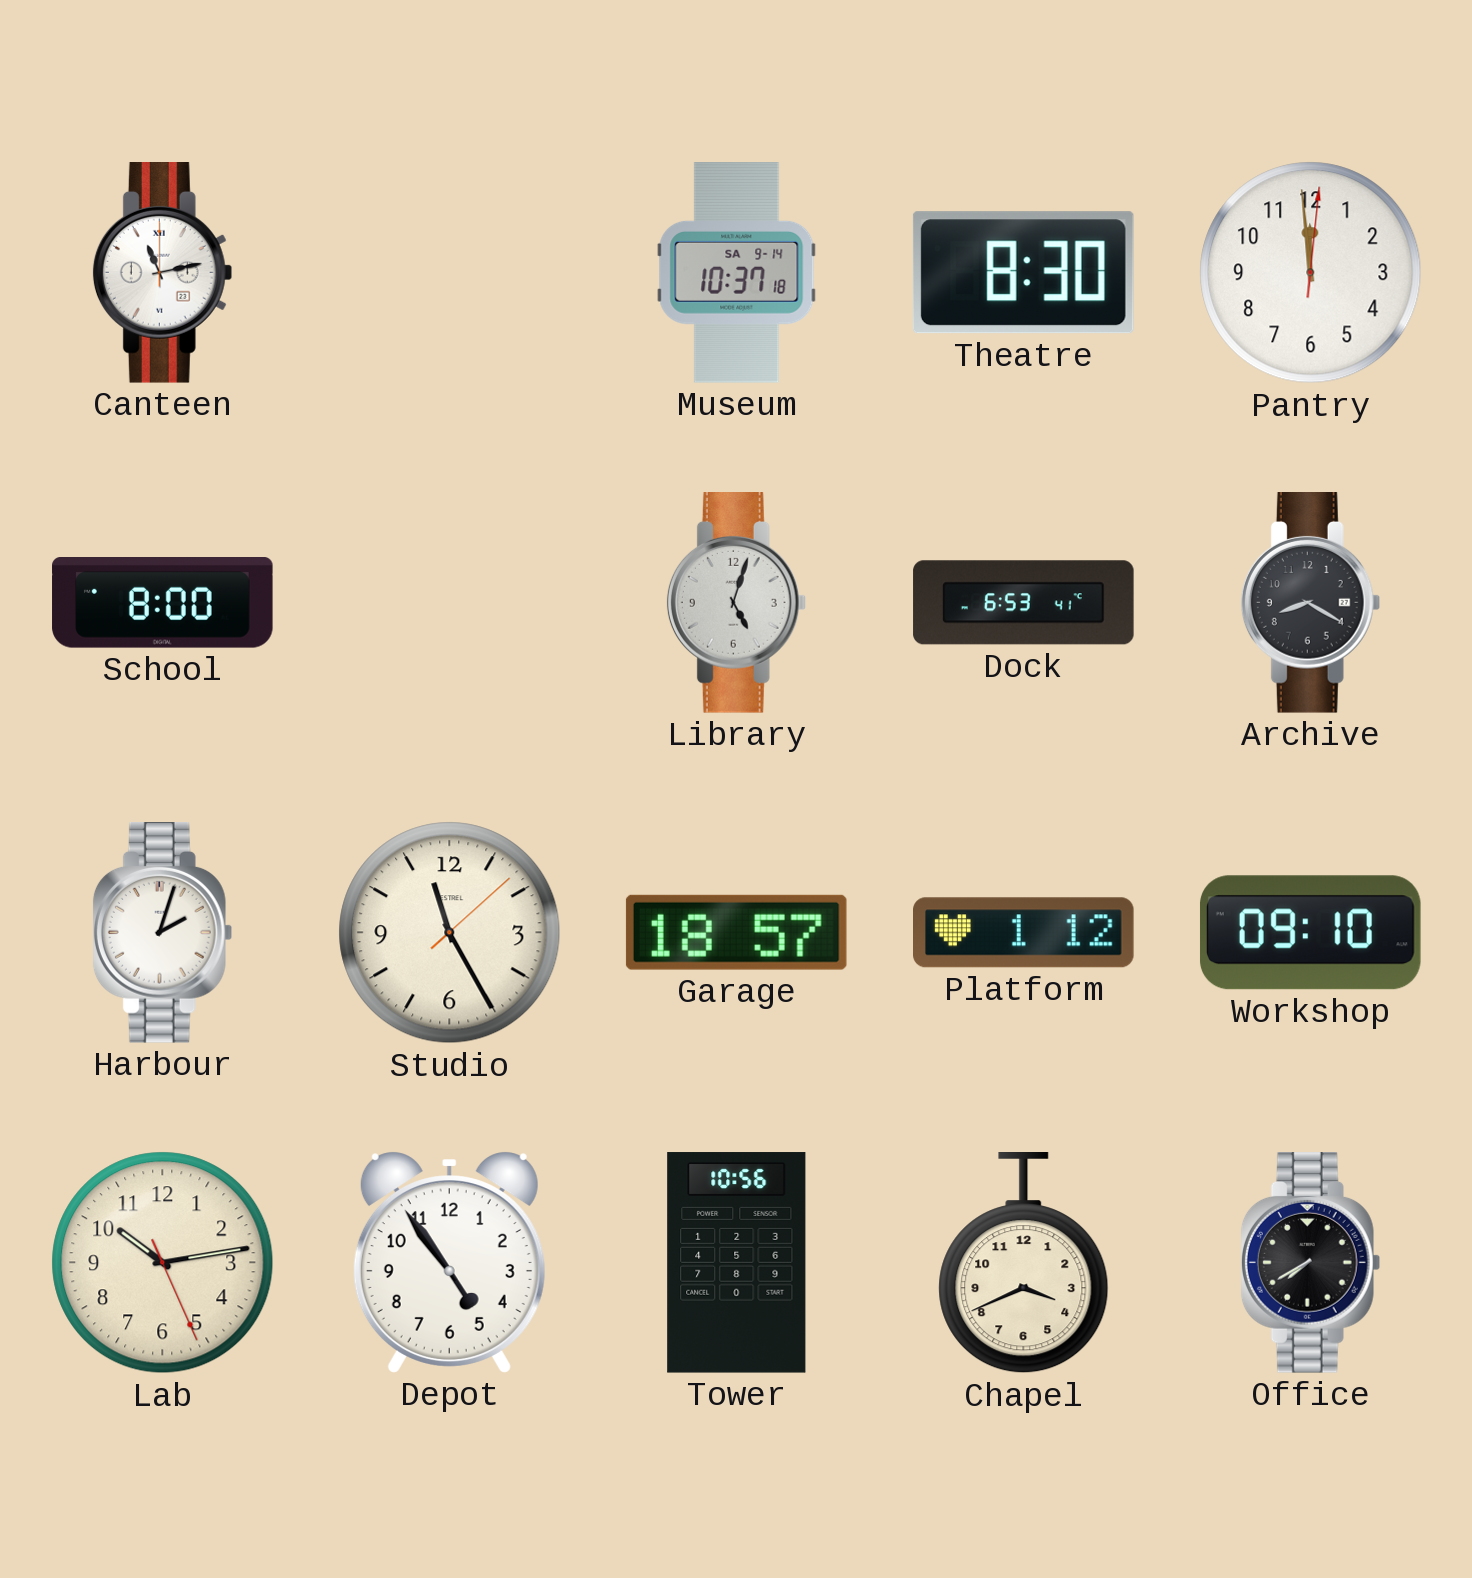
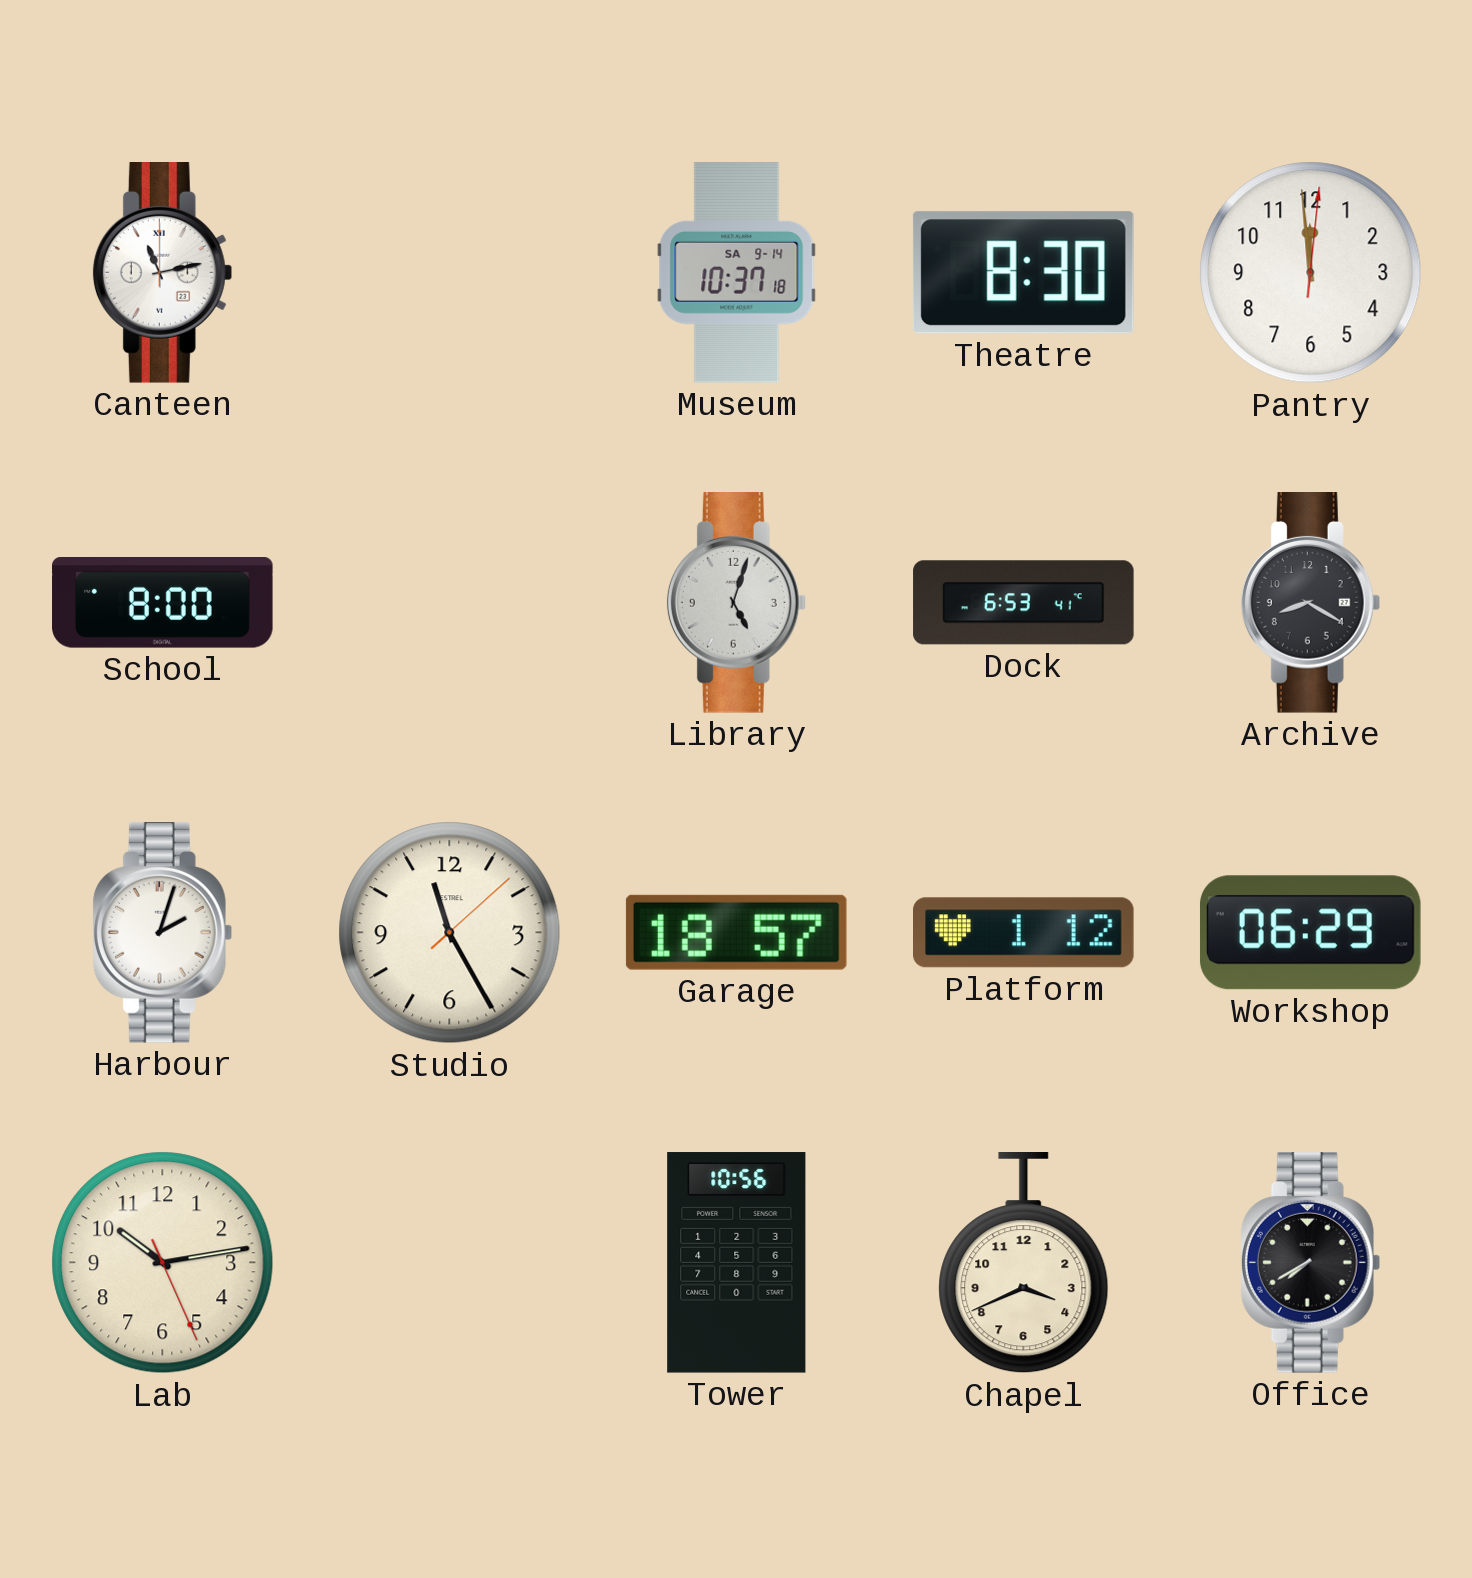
Workshop: 09:10 -> 06:29
Depot: 4:54 -> none
